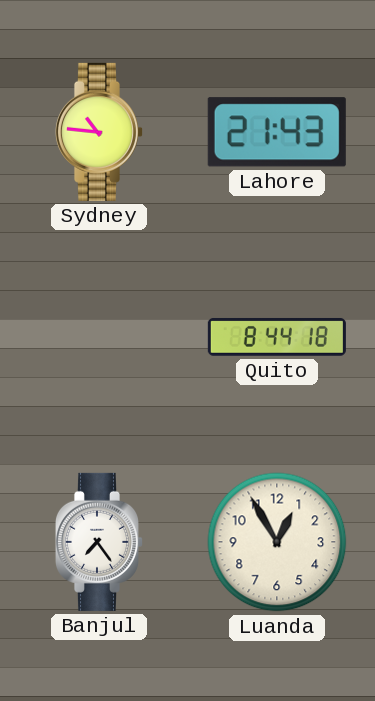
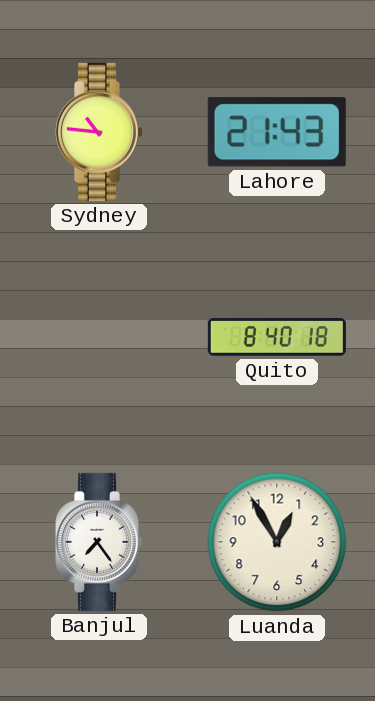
Quito: 8:44 -> 8:40
